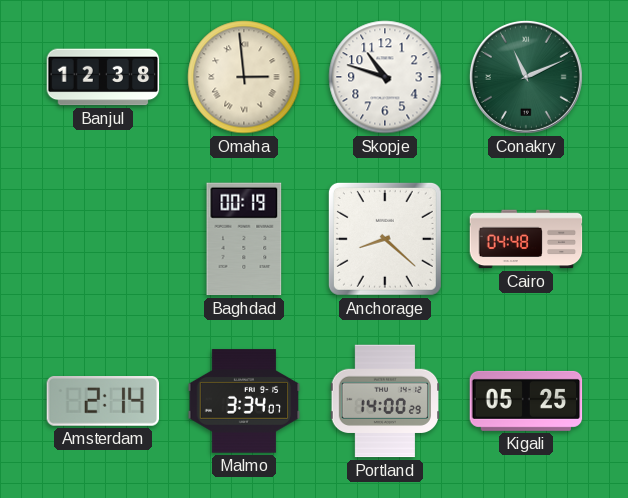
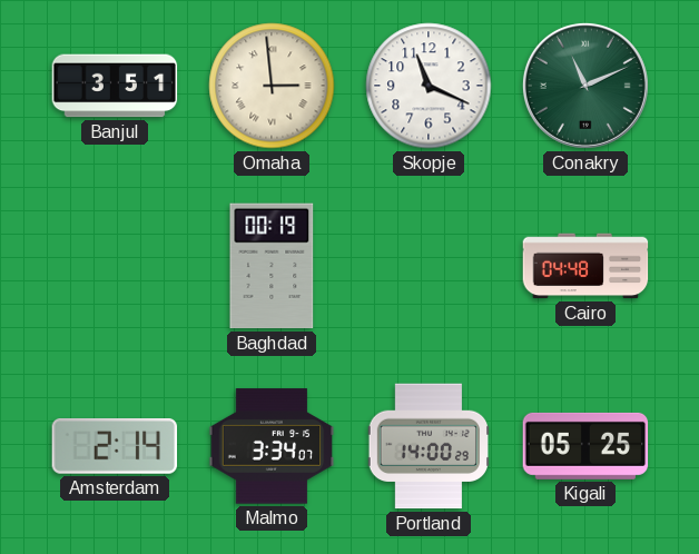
Banjul: 12:38 -> 3:51
Skopje: 10:48 -> 11:19
Anchorage: 8:22 -> none
